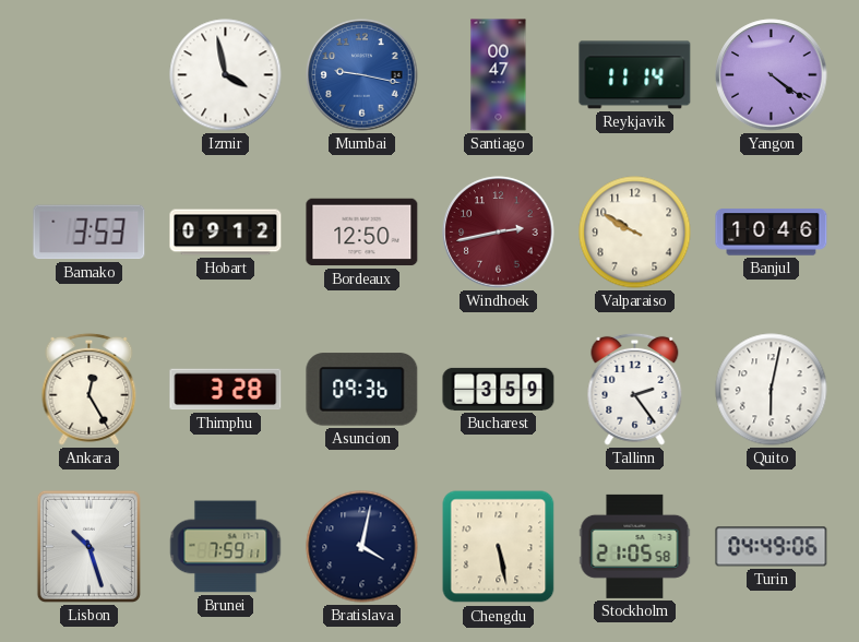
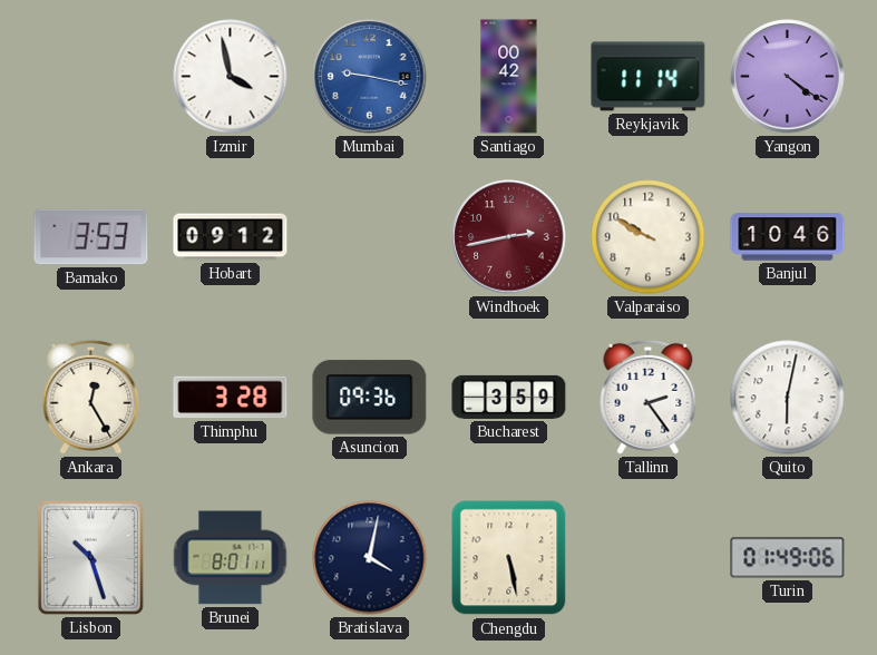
Santiago: 00:47 -> 00:42
Bordeaux: 12:50 -> none
Brunei: 7:59 -> 8:01
Stockholm: 21:05 -> none
Turin: 04:49 -> 01:49
